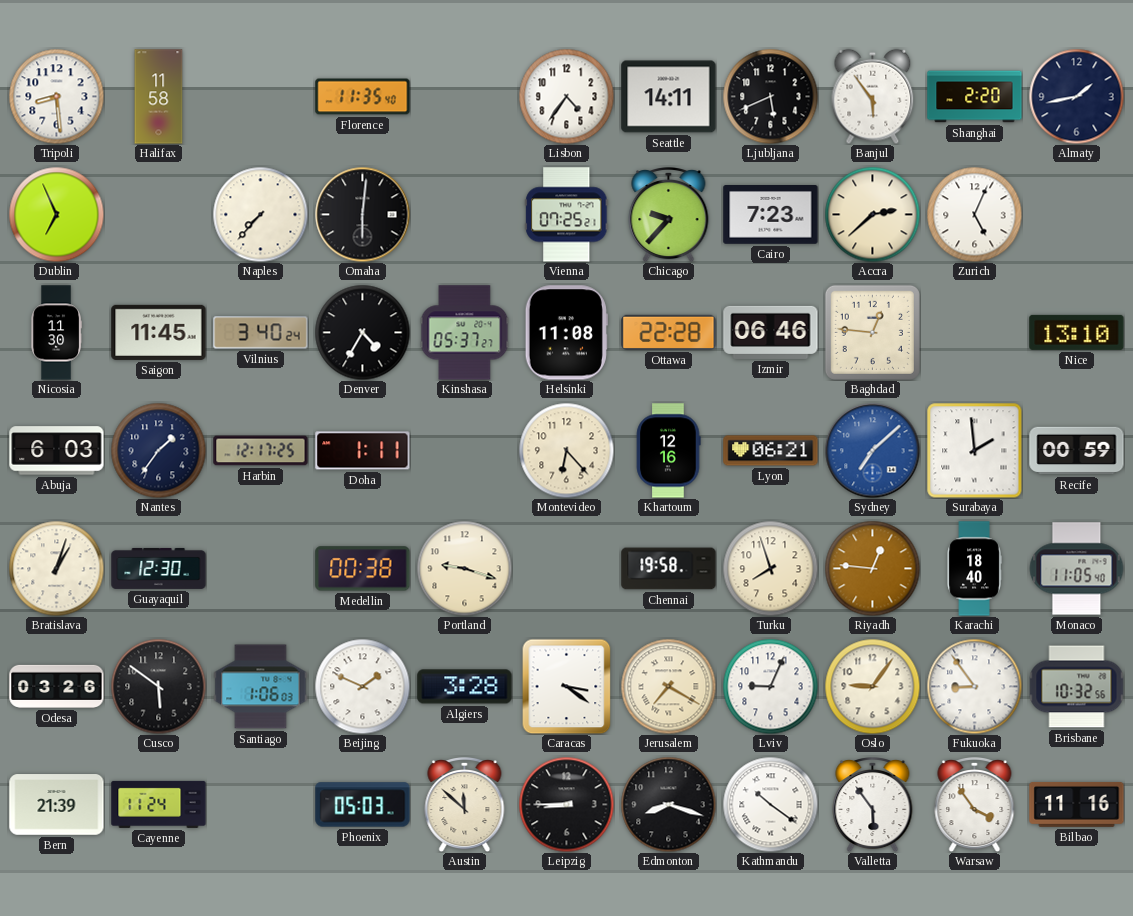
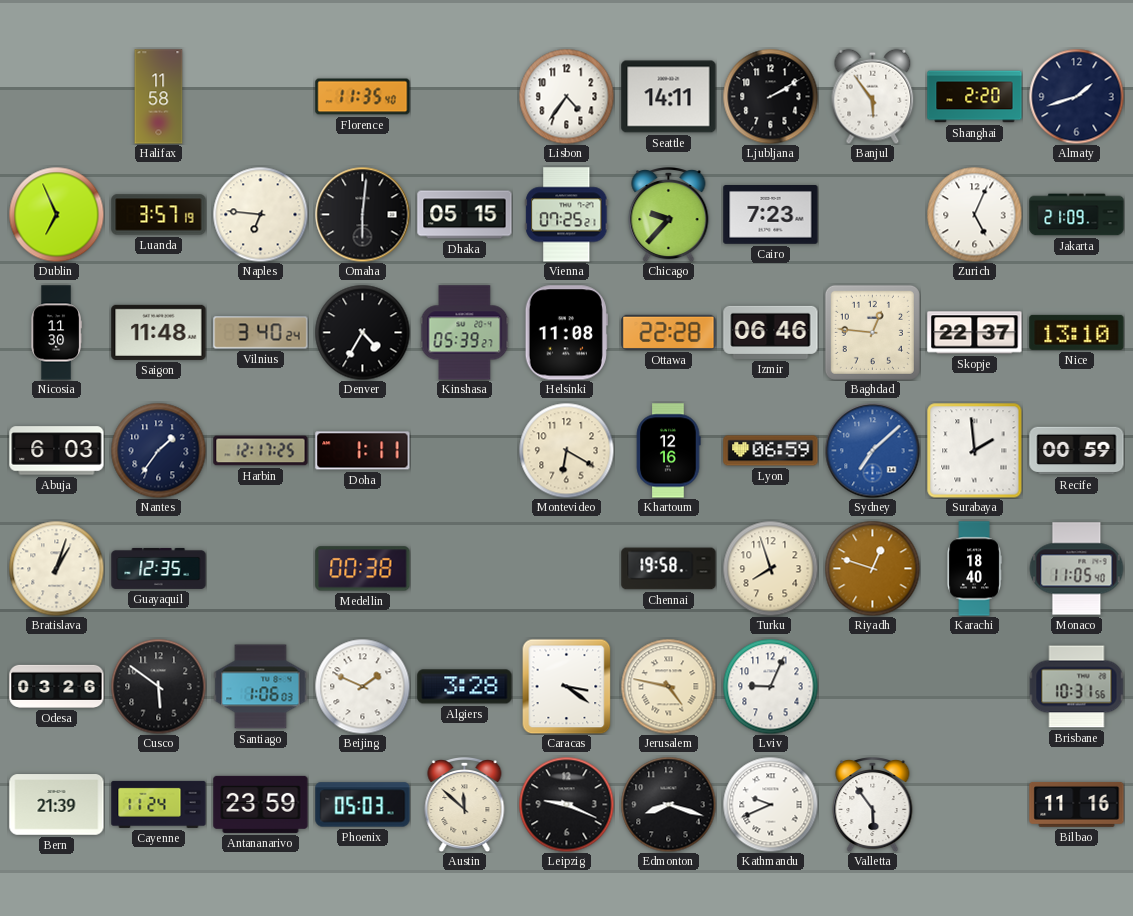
Tripoli: 8:29 -> none
Ljubljana: 5:41 -> 2:10
Almaty: 1:43 -> 1:42
Luanda: none -> 3:57
Naples: 7:37 -> 6:46
Dhaka: none -> 05:15
Accra: 2:38 -> none
Jakarta: none -> 21:09
Saigon: 11:45 -> 11:48
Kinshasa: 05:37 -> 05:39
Skopje: none -> 22:37
Montevideo: 6:23 -> 6:20
Lyon: 06:21 -> 06:59
Guayaquil: 12:30 -> 12:35
Portland: 9:18 -> none
Riyadh: 12:46 -> 12:48
Jerusalem: 7:20 -> 4:47
Oslo: 9:06 -> none
Fukuoka: 8:54 -> none
Brisbane: 10:32 -> 10:31
Antananarivo: none -> 23:59
Leipzig: 8:45 -> 9:19
Kathmandu: 10:21 -> 9:41
Warsaw: 3:54 -> none
